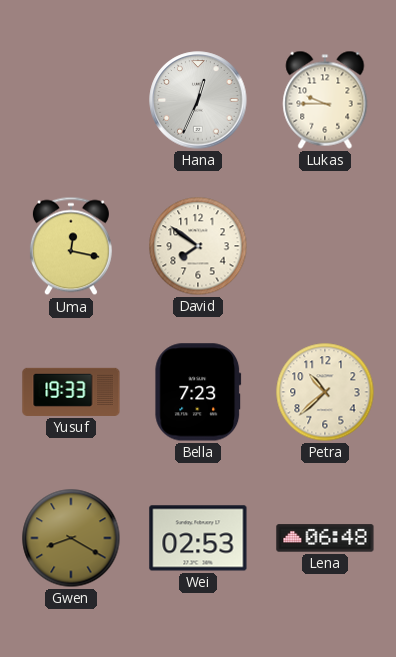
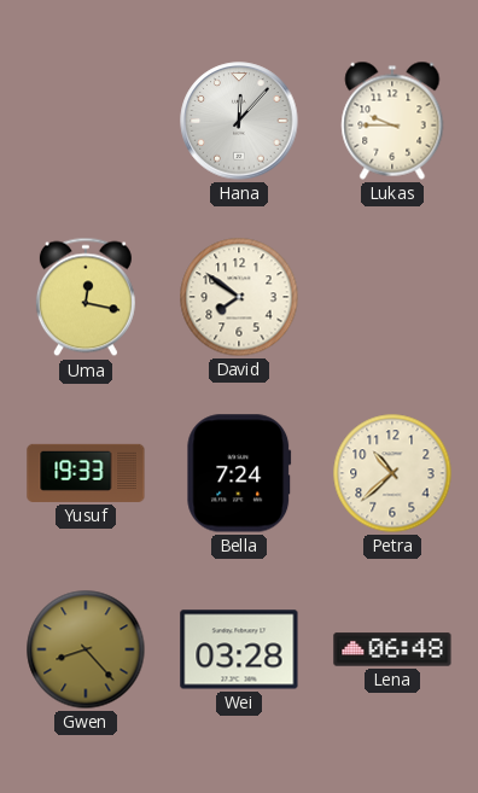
Hana: 12:34 -> 12:07
Bella: 7:23 -> 7:24
Gwen: 8:20 -> 8:23
Wei: 02:53 -> 03:28
